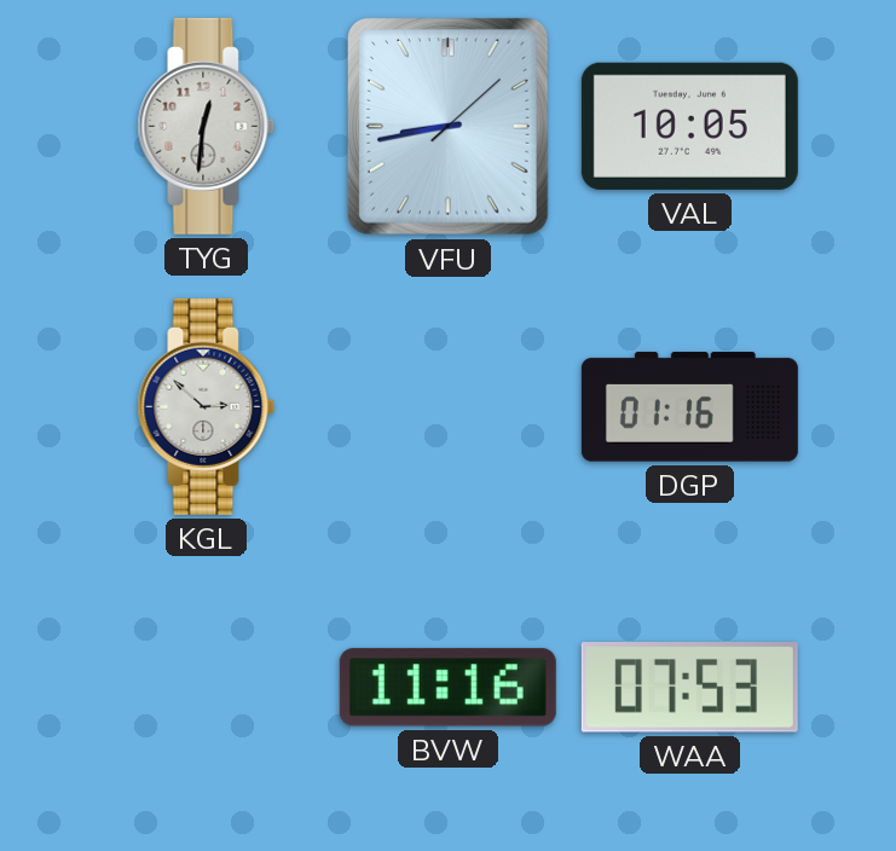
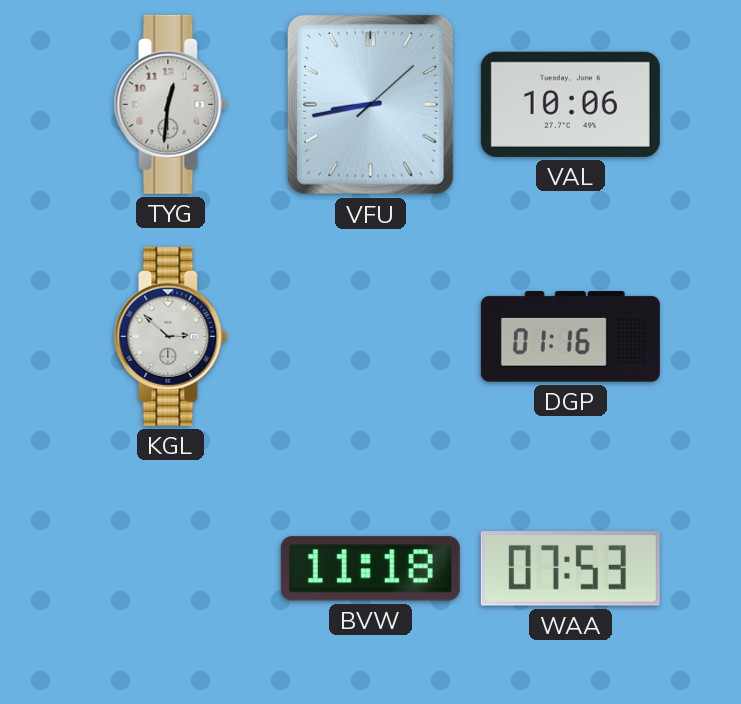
VAL: 10:05 -> 10:06
BVW: 11:16 -> 11:18
